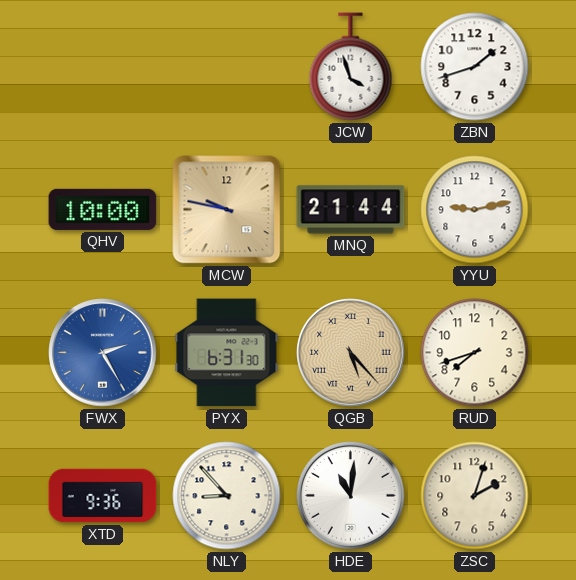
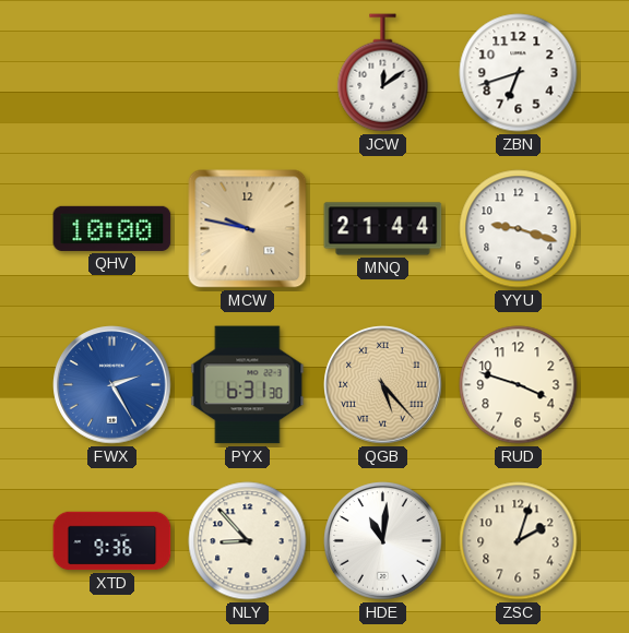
JCW: 3:57 -> 12:09
ZBN: 1:42 -> 6:42
YYU: 9:13 -> 9:18
RUD: 7:42 -> 3:48
